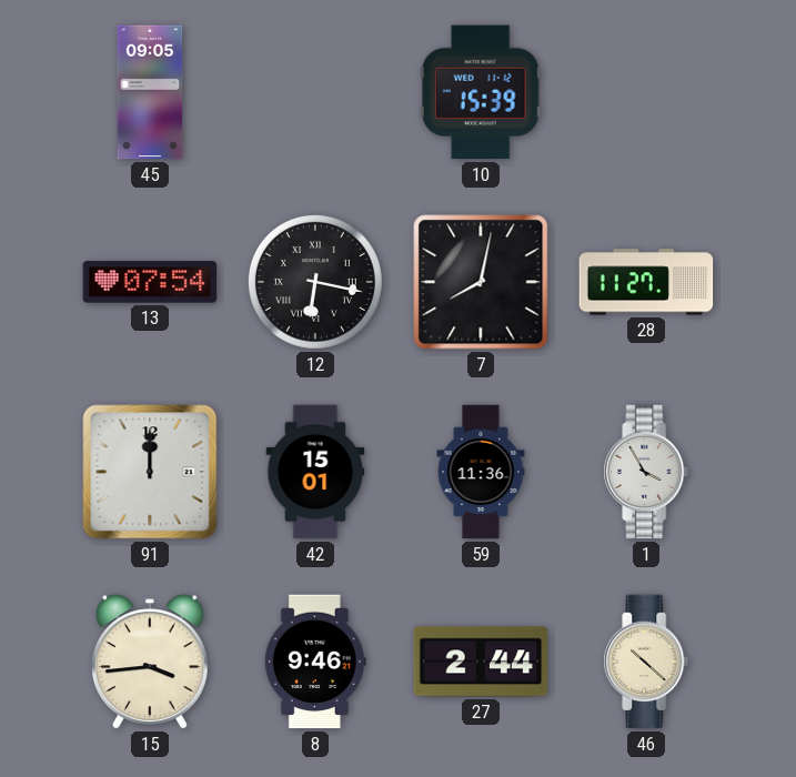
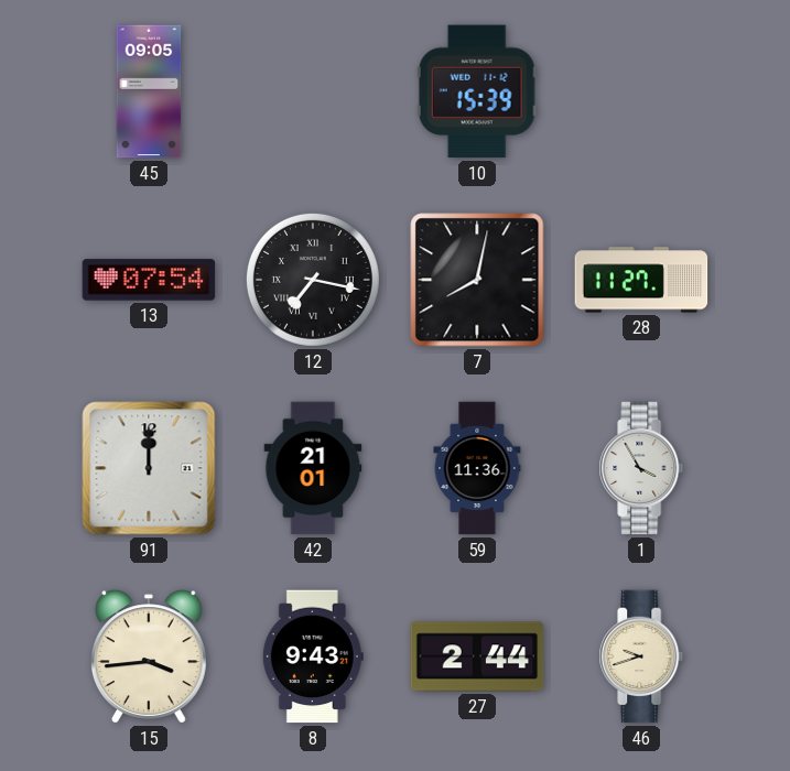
12: 6:17 -> 7:17
42: 15:01 -> 21:01
8: 9:46 -> 9:43
46: 10:22 -> 9:42
